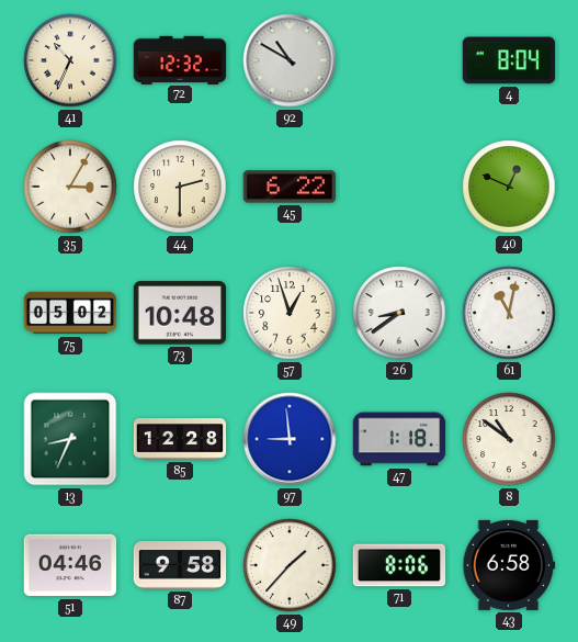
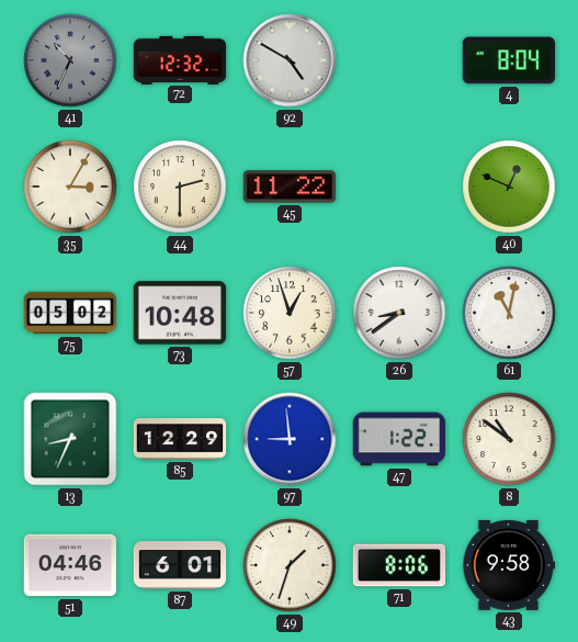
41 dial: cream -> grey
92: 10:50 -> 4:50
45: 6:22 -> 11:22
85: 12:28 -> 12:29
47: 1:18 -> 1:22
87: 9:58 -> 6:01
49: 1:37 -> 1:33
43: 6:58 -> 9:58
